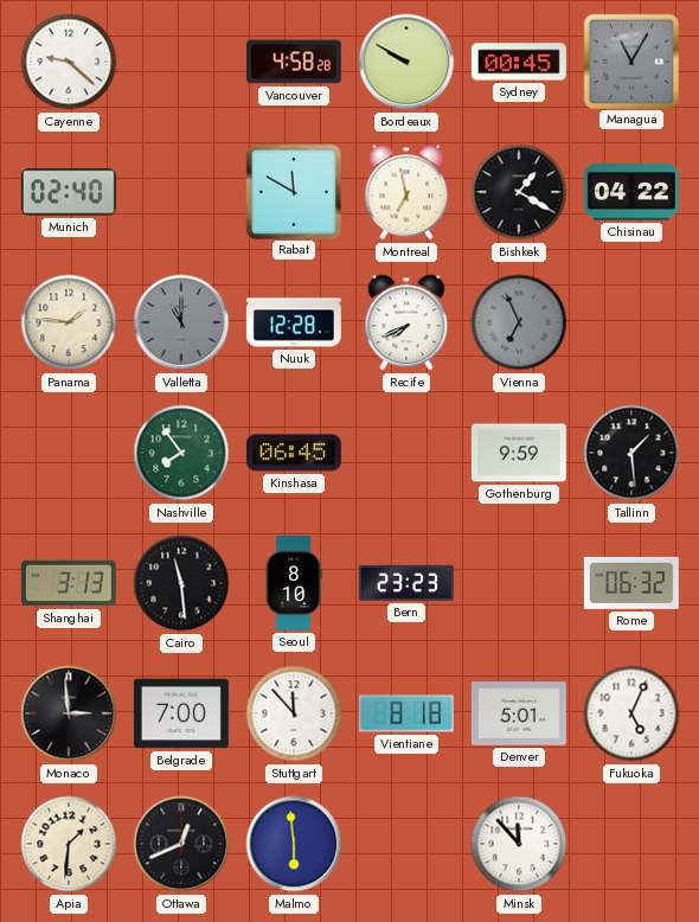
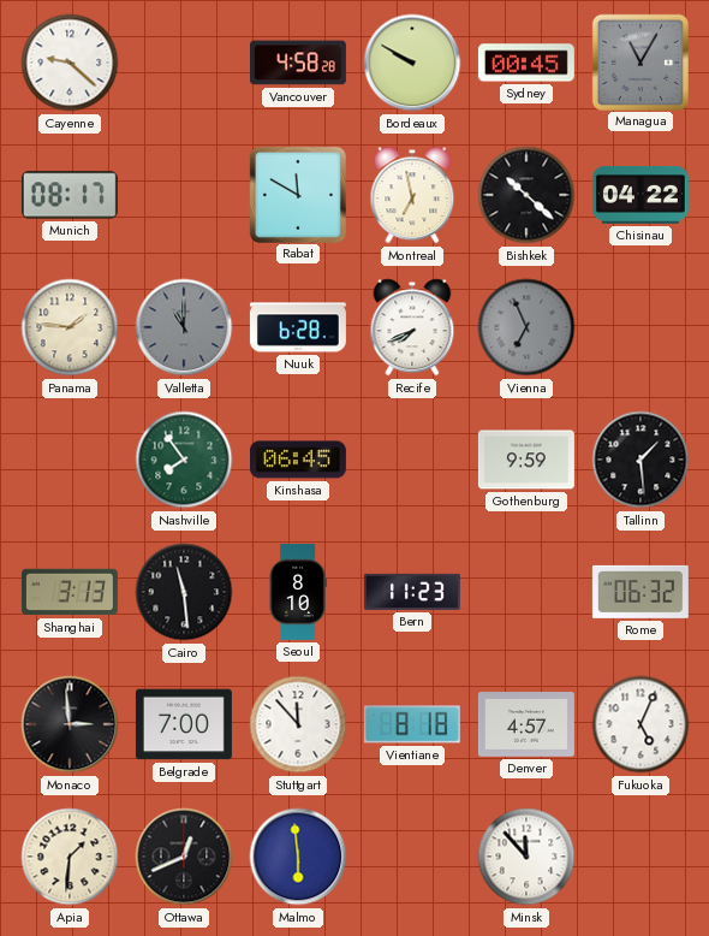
Munich: 02:40 -> 08:17
Bishkek: 1:20 -> 10:22
Nuuk: 12:28 -> 6:28
Bern: 23:23 -> 11:23
Denver: 5:01 -> 4:57
